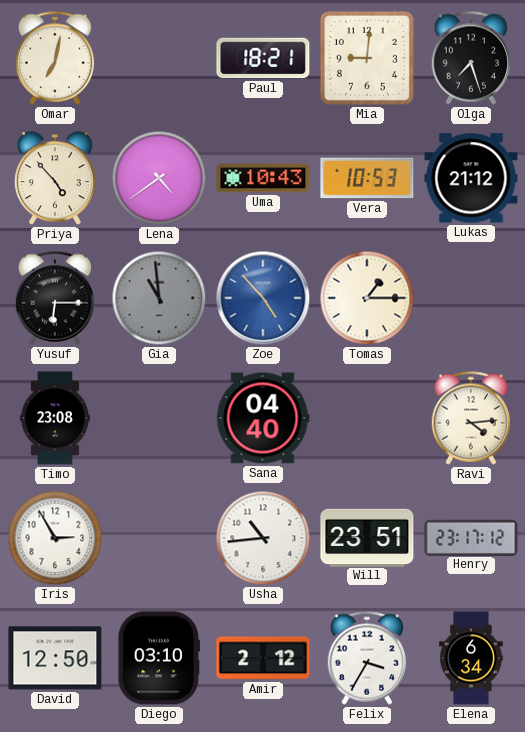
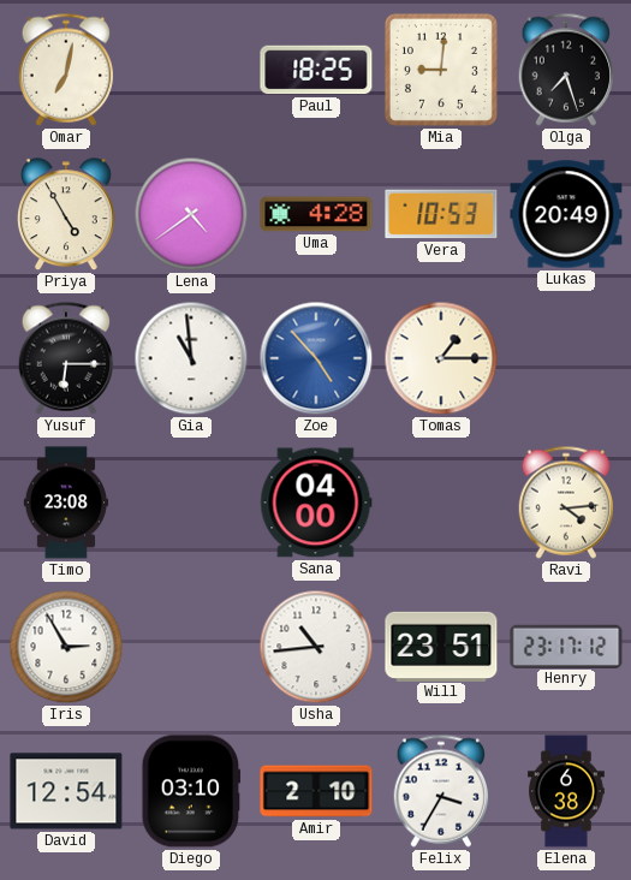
Paul: 18:21 -> 18:25
Priya: 4:53 -> 4:55
Uma: 10:43 -> 4:28
Lukas: 21:12 -> 20:49
Gia dial: grey -> white
Sana: 04:40 -> 04:00
David: 12:50 -> 12:54
Amir: 2:12 -> 2:10
Elena: 6:34 -> 6:38
